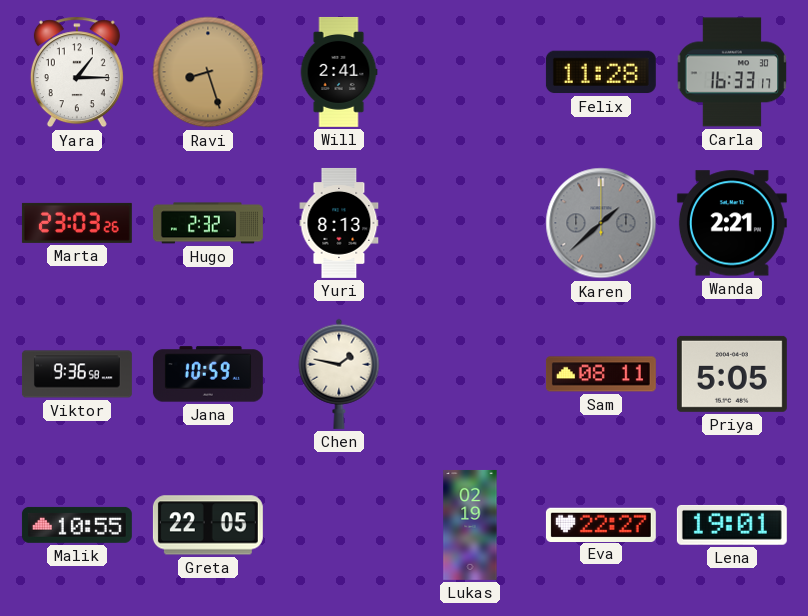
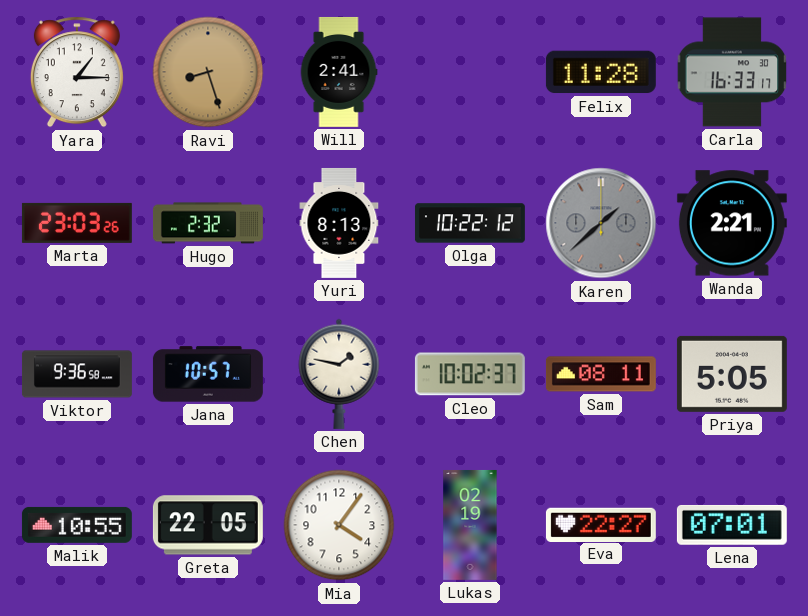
Olga: none -> 10:22
Jana: 10:59 -> 10:57
Cleo: none -> 10:02
Mia: none -> 4:06
Lena: 19:01 -> 07:01
